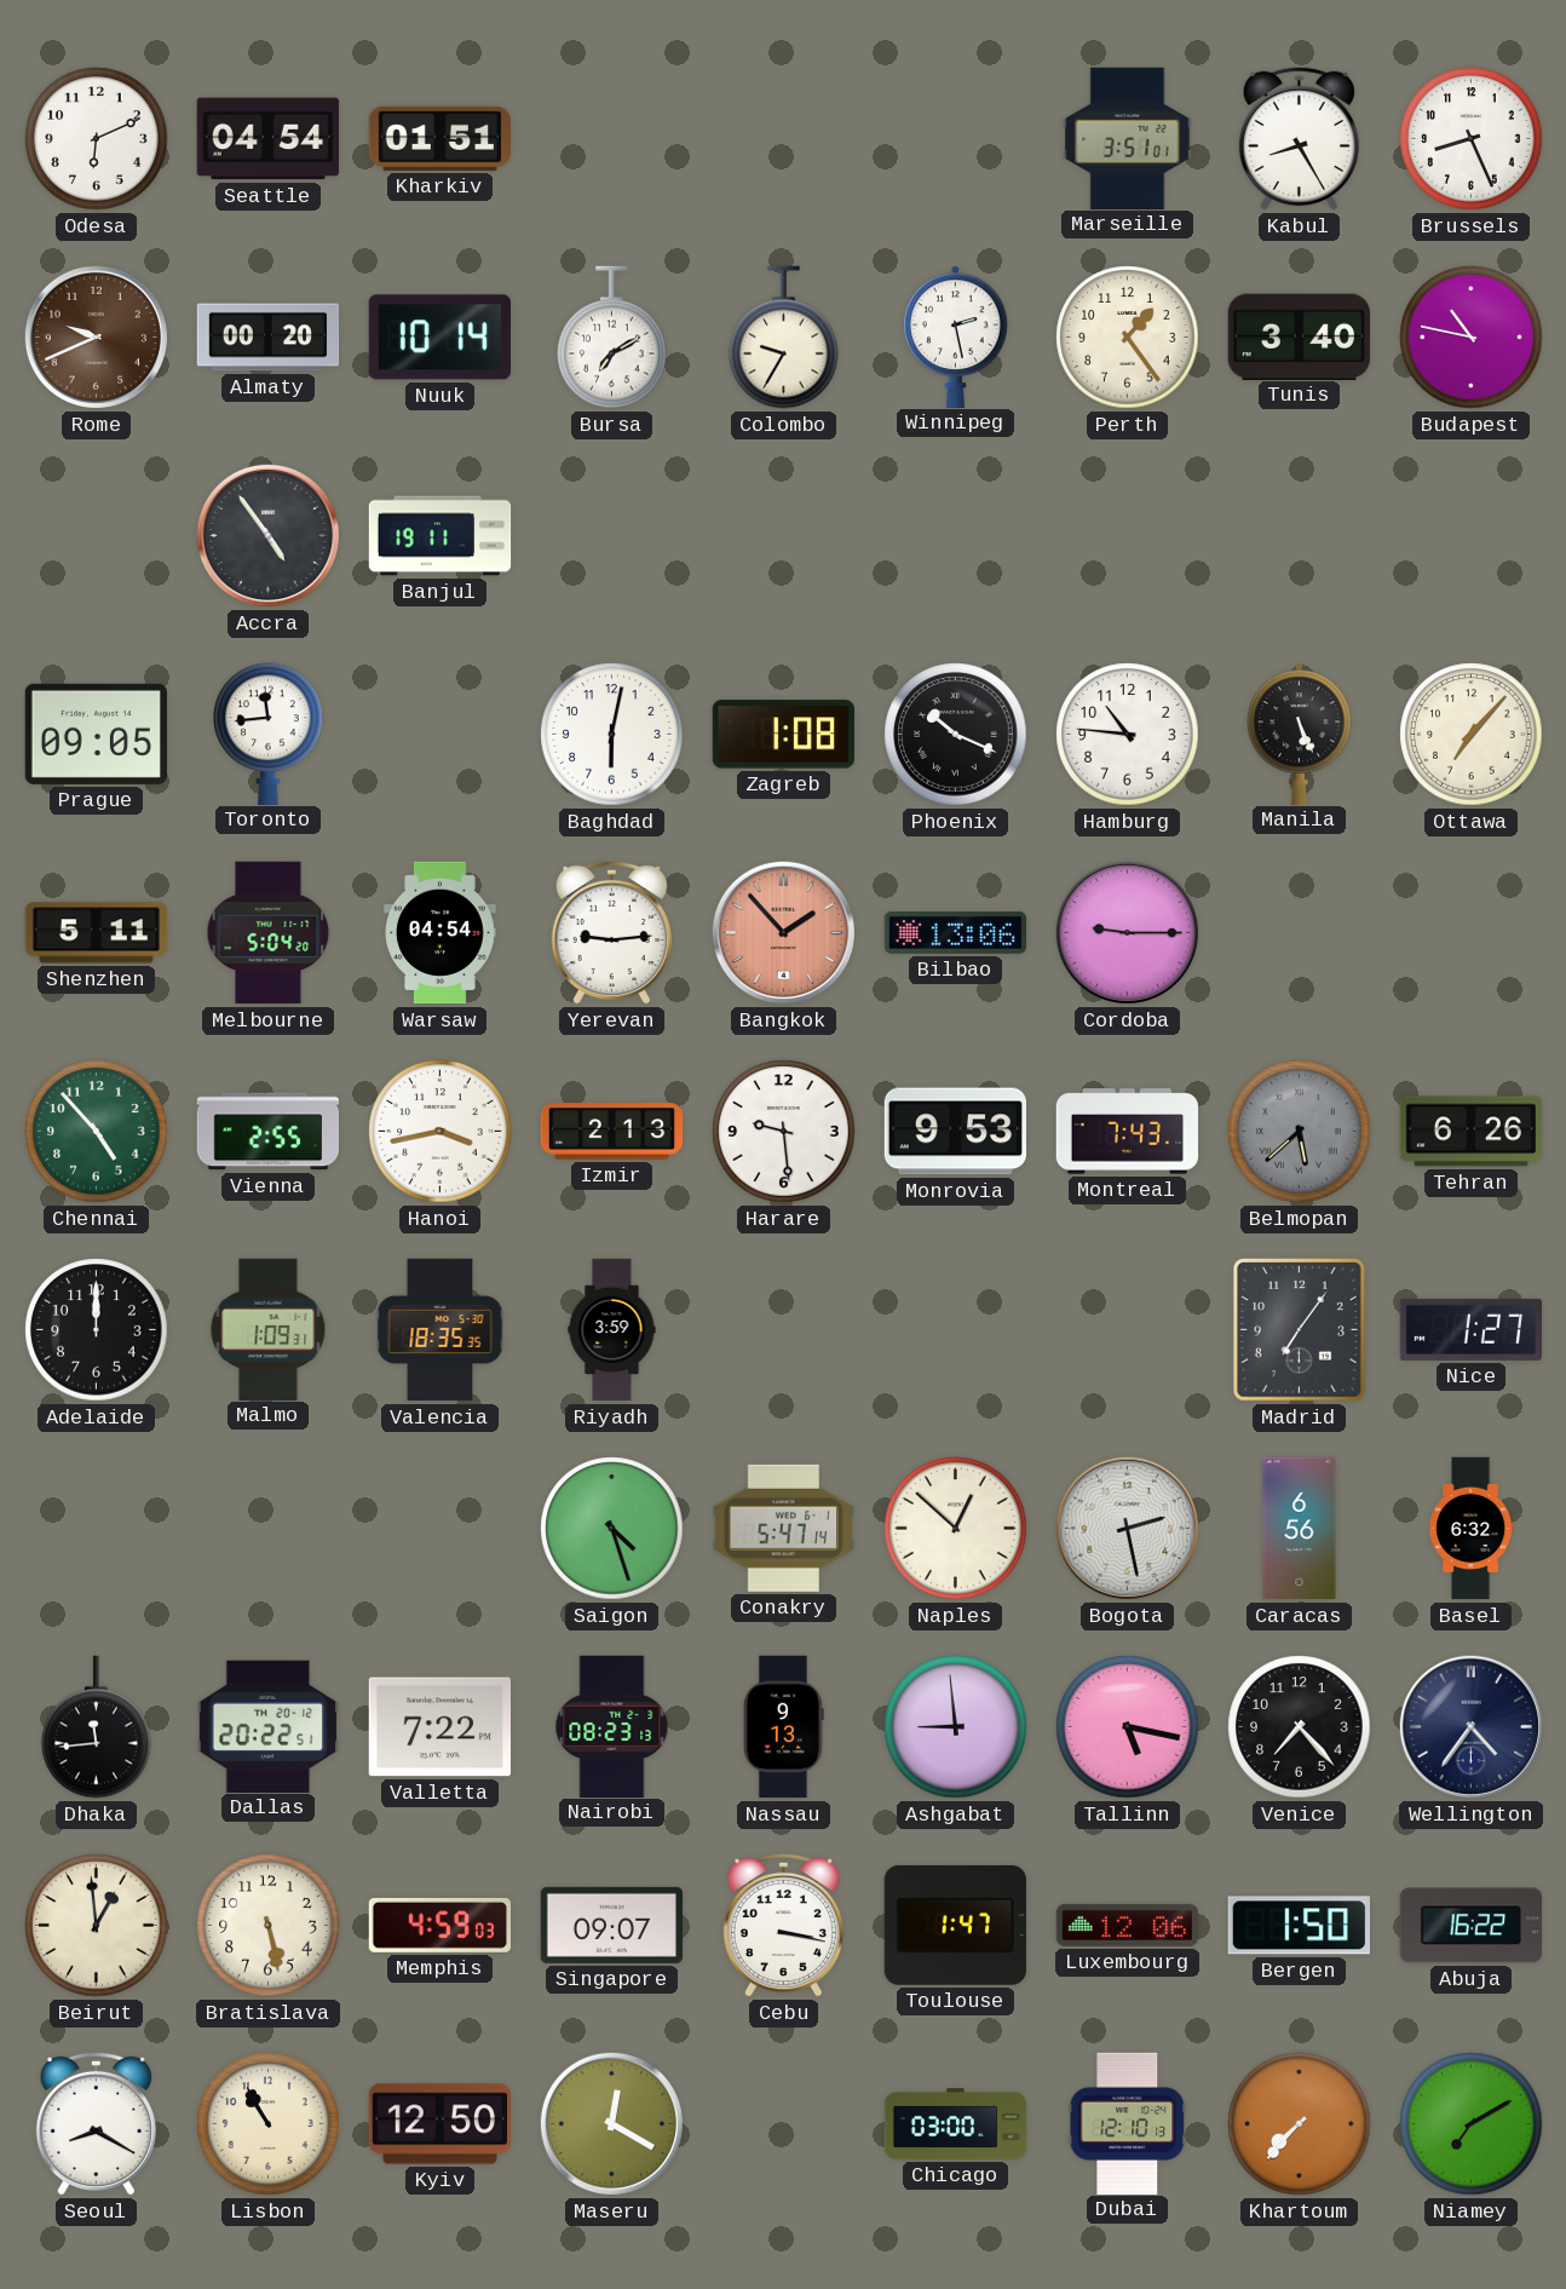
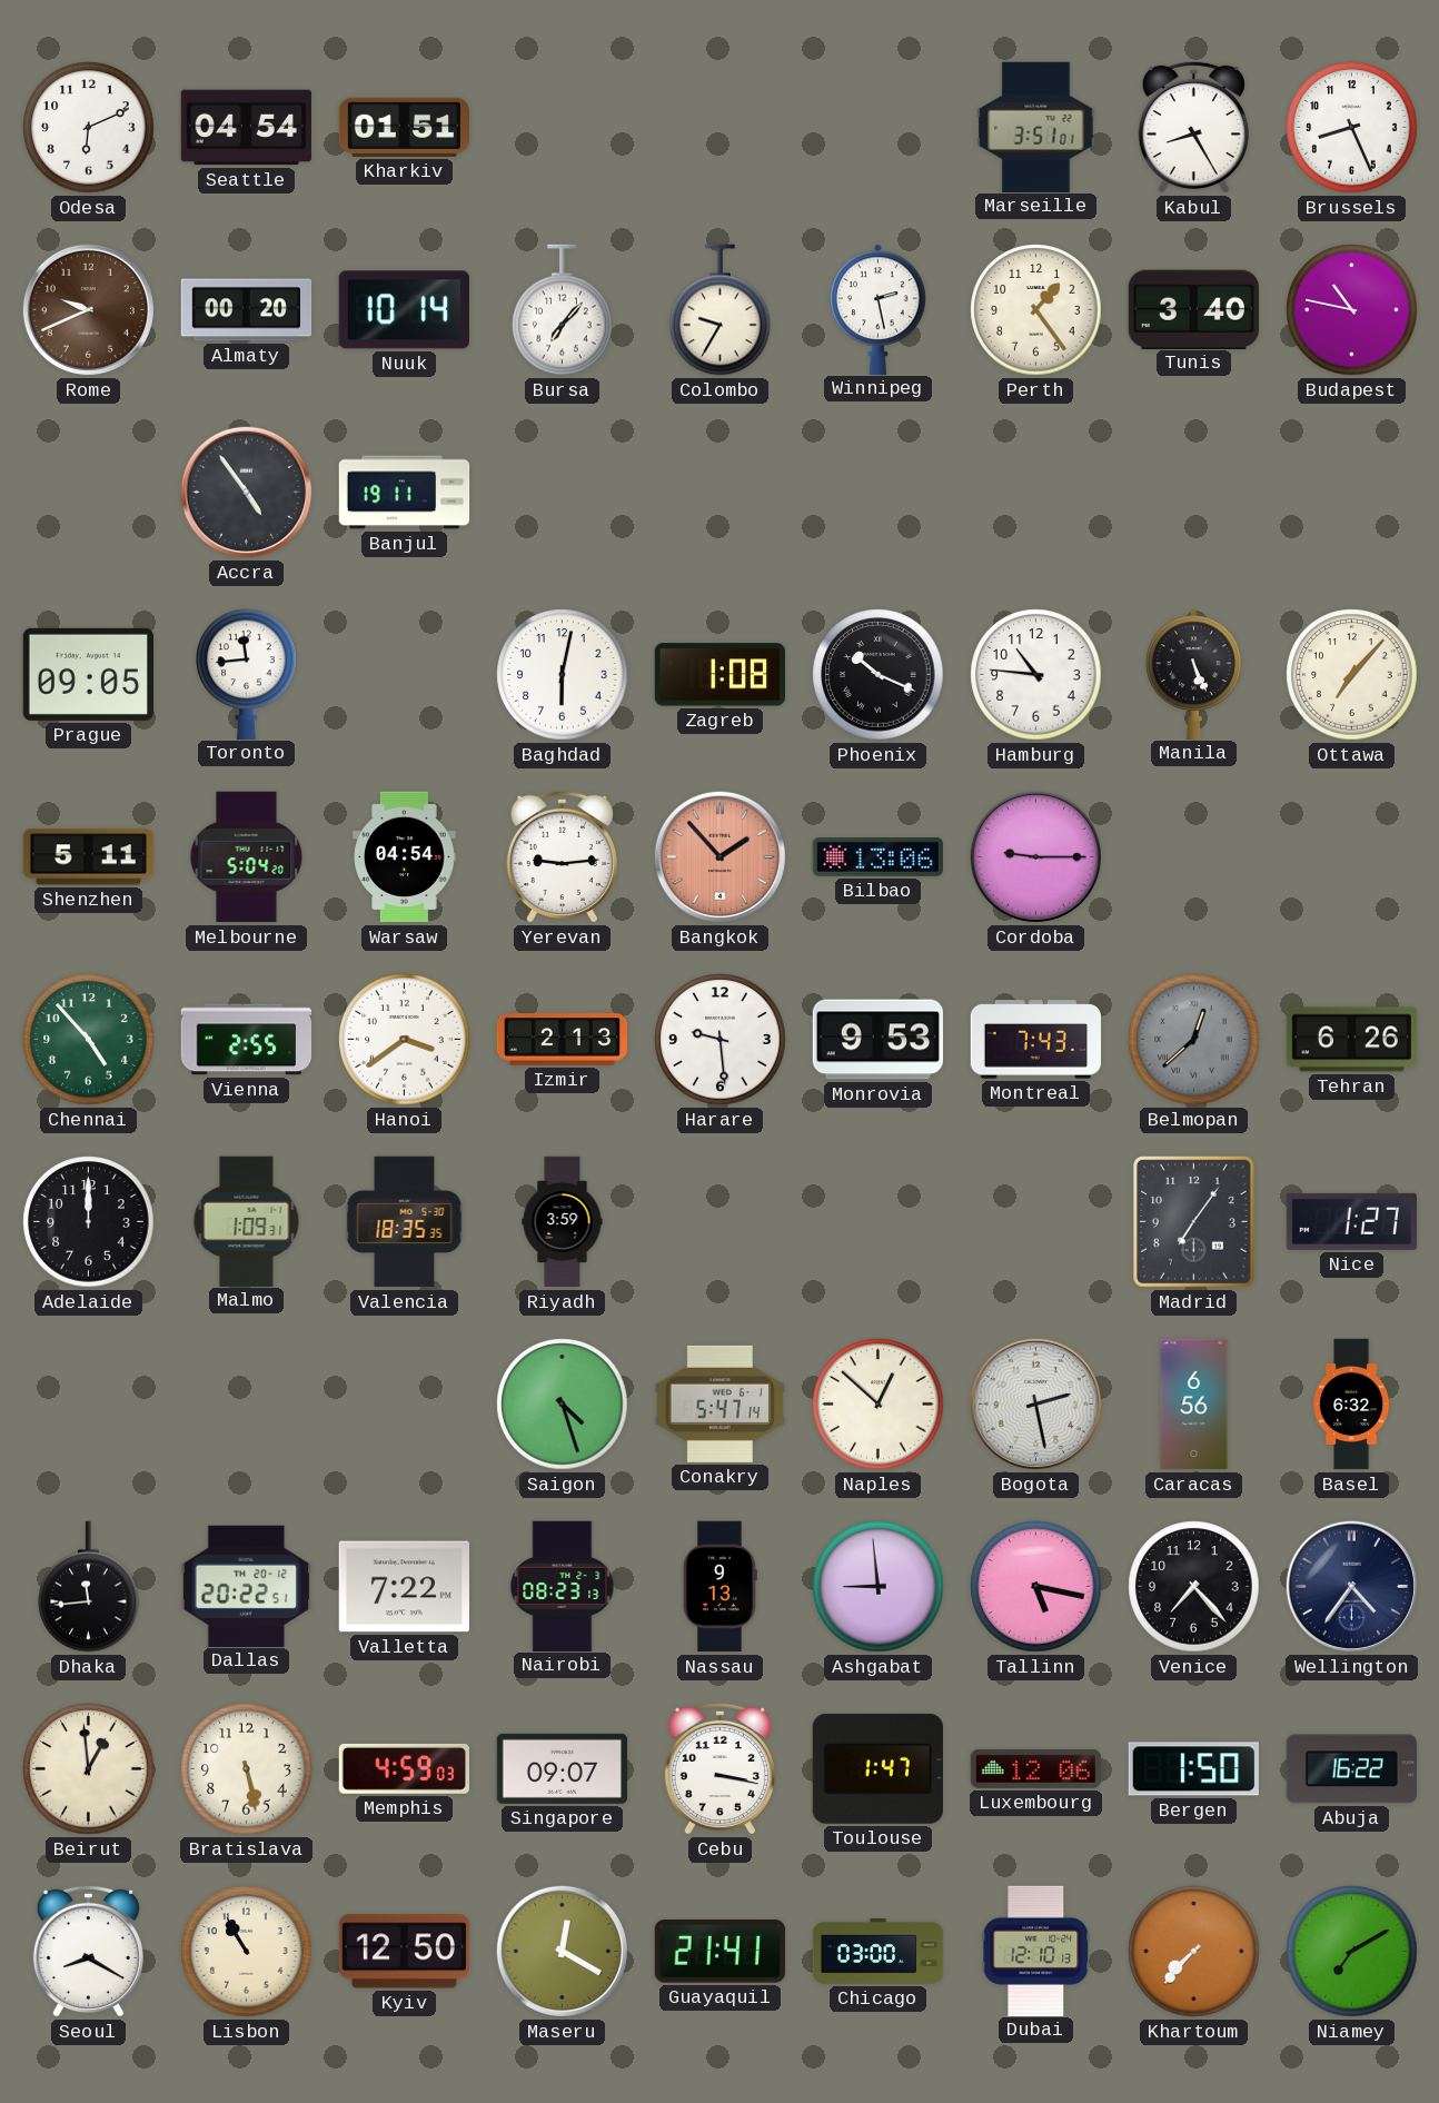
Bursa: 7:10 -> 7:07
Hanoi: 3:43 -> 3:39
Belmopan: 5:38 -> 12:38
Guayaquil: none -> 21:41
